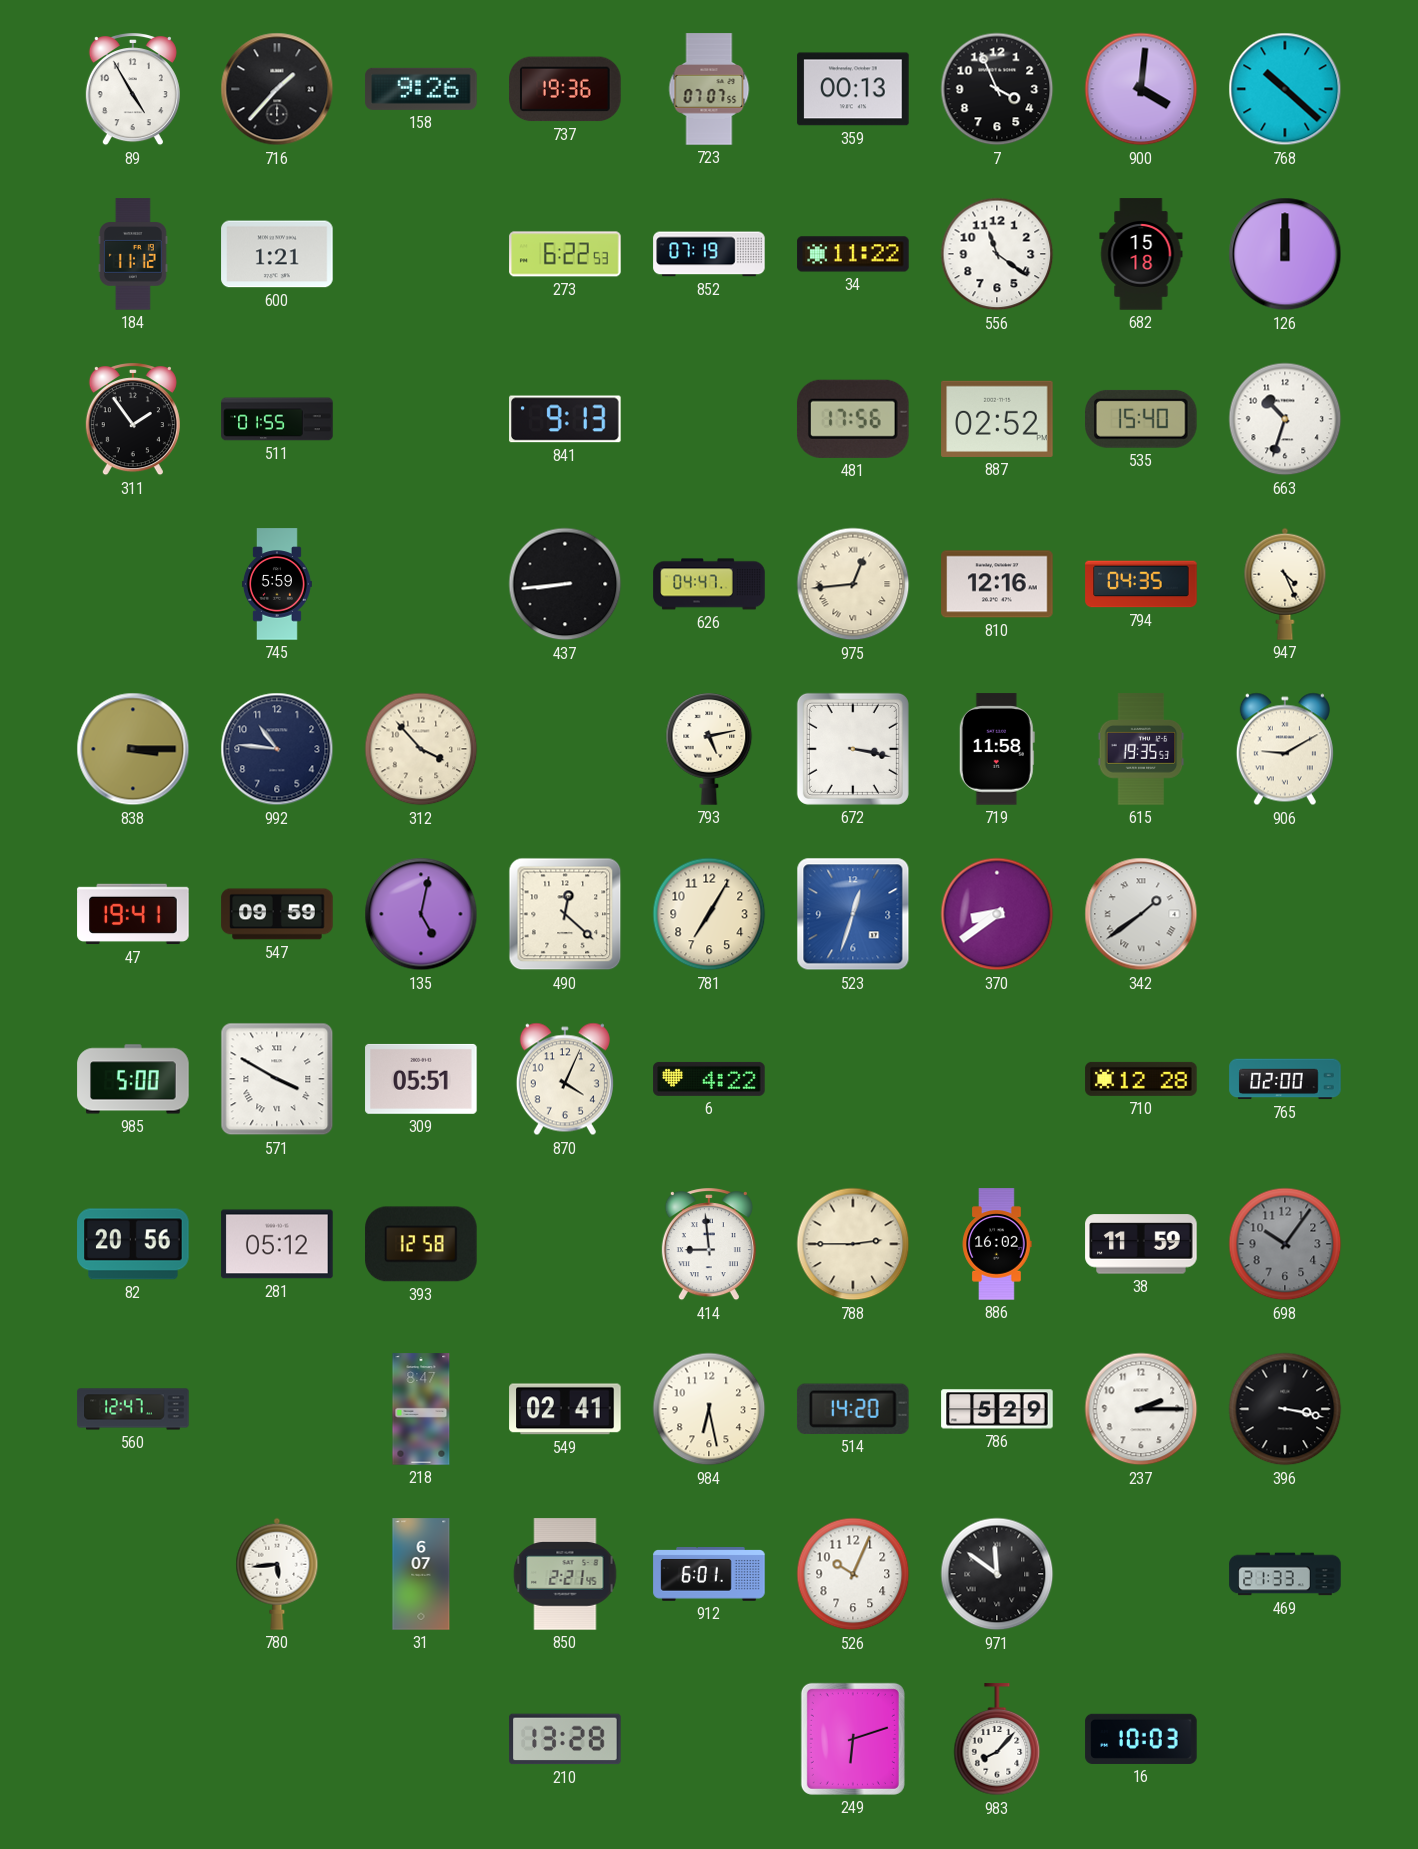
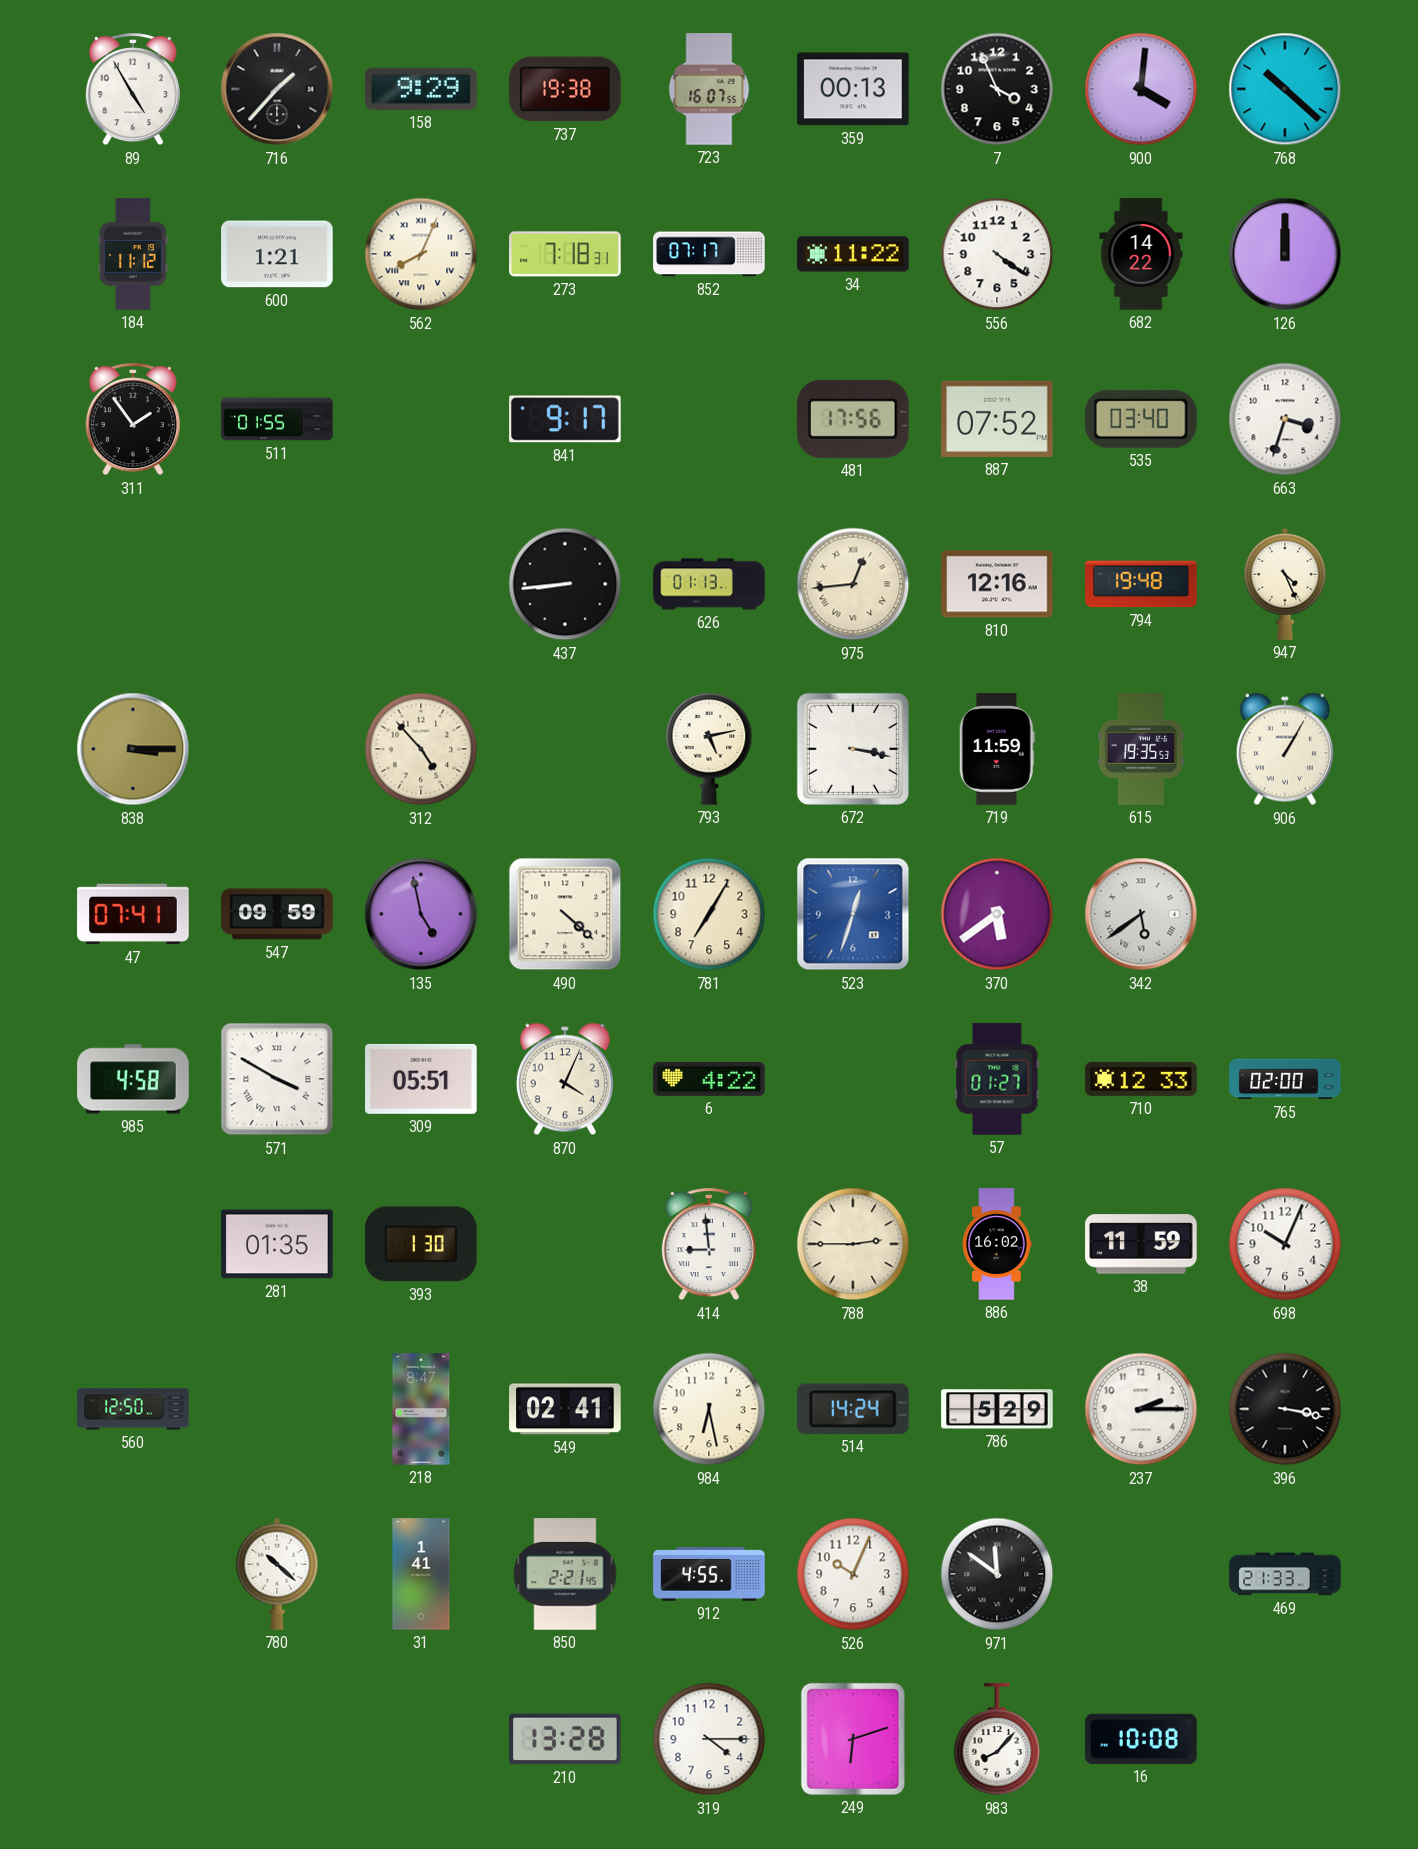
158: 9:26 -> 9:29
737: 19:36 -> 19:38
723: 07:07 -> 16:07
562: none -> 8:04
273: 6:22 -> 7:18
852: 07:19 -> 07:17
556: 11:21 -> 4:21
682: 15:18 -> 14:22
841: 9:13 -> 9:17
887: 02:52 -> 07:52
535: 15:40 -> 03:40
663: 10:33 -> 3:33
745: 5:59 -> none
626: 04:47 -> 01:13
794: 04:35 -> 19:48
992: 10:46 -> none
312: 3:53 -> 4:53
719: 11:58 -> 11:59
906: 9:10 -> 1:05
47: 19:41 -> 07:41
135: 5:02 -> 4:58
490: 12:22 -> 4:22
370: 8:39 -> 5:39
342: 1:39 -> 5:39
985: 5:00 -> 4:58
57: none -> 01:27
710: 12:28 -> 12:33
82: 20:56 -> none
281: 05:12 -> 01:35
393: 12:58 -> 1:30
698: 10:06 -> 10:04
698 dial: grey -> white
560: 12:47 -> 12:50
514: 14:20 -> 14:24
780: 5:44 -> 10:22
31: 6:07 -> 1:41
912: 6:01 -> 4:55
319: none -> 4:15
16: 10:03 -> 10:08
